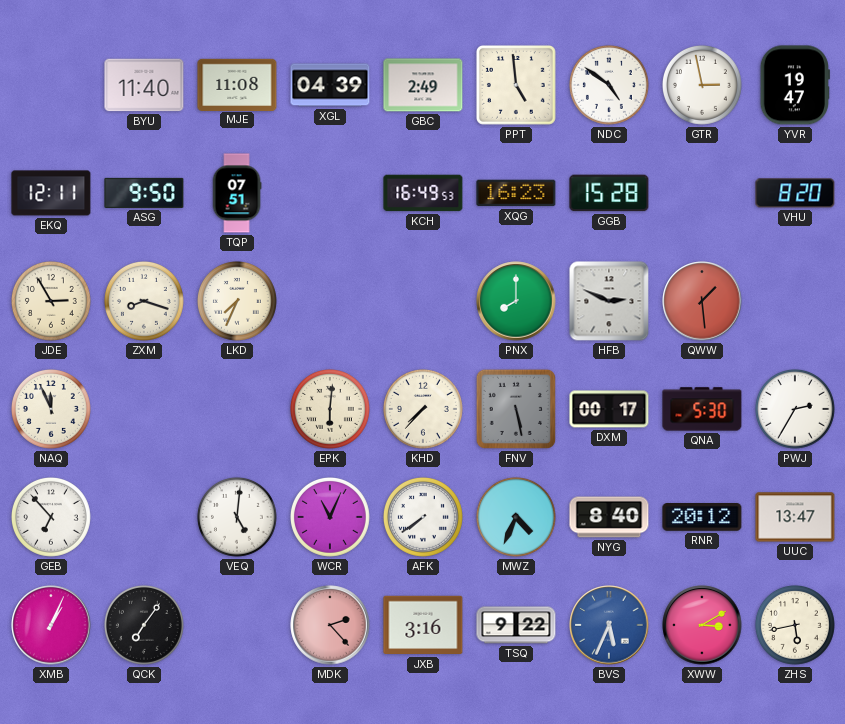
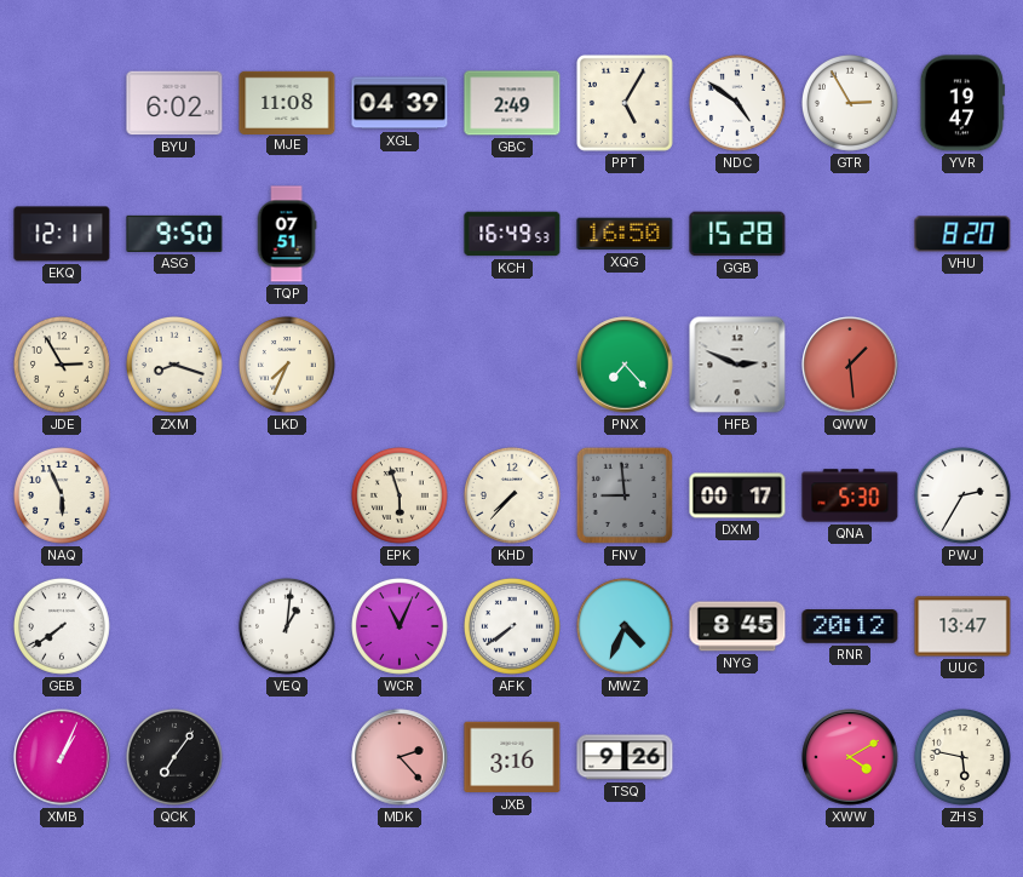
BYU: 11:40 -> 6:02
PPT: 4:59 -> 5:05
GTR: 2:58 -> 2:55
XQG: 16:23 -> 16:50
PNX: 8:00 -> 7:23
NAQ: 11:56 -> 5:56
EPK: 6:01 -> 5:57
FNV: 5:28 -> 8:59
GEB: 6:53 -> 7:39
VEQ: 5:01 -> 1:01
NYG: 8:40 -> 8:45
TSQ: 9:22 -> 9:26
BVS: 5:34 -> none
XWW: 3:10 -> 4:10
ZHS: 5:43 -> 5:47
